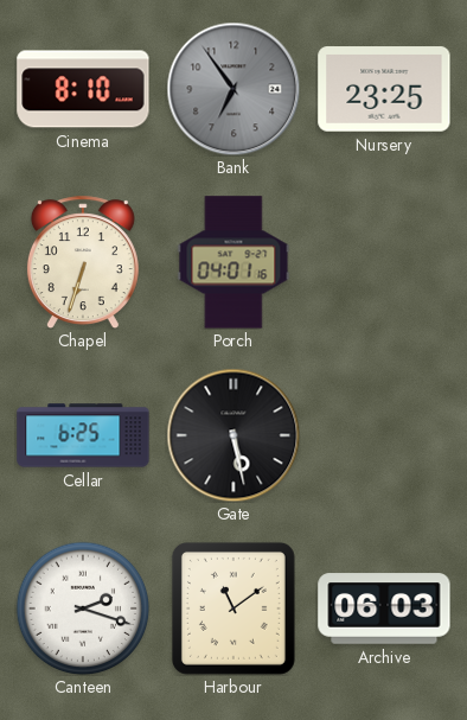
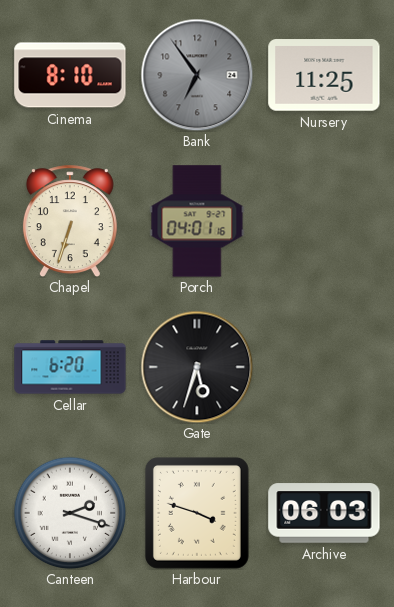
Nursery: 23:25 -> 11:25
Cellar: 6:25 -> 6:20
Gate: 5:28 -> 5:33
Harbour: 11:09 -> 3:48
